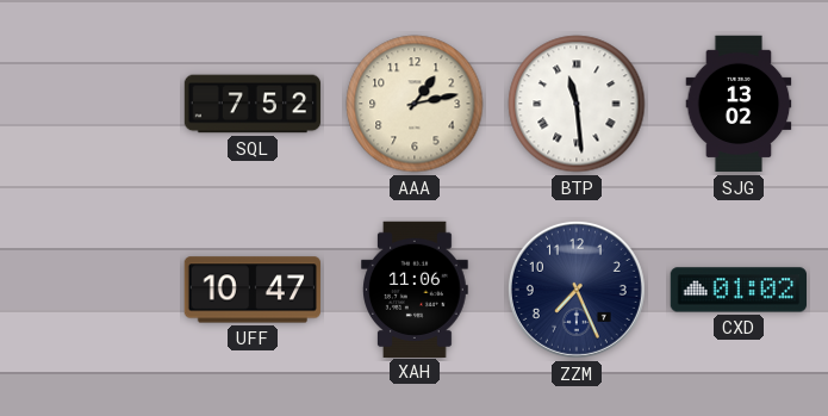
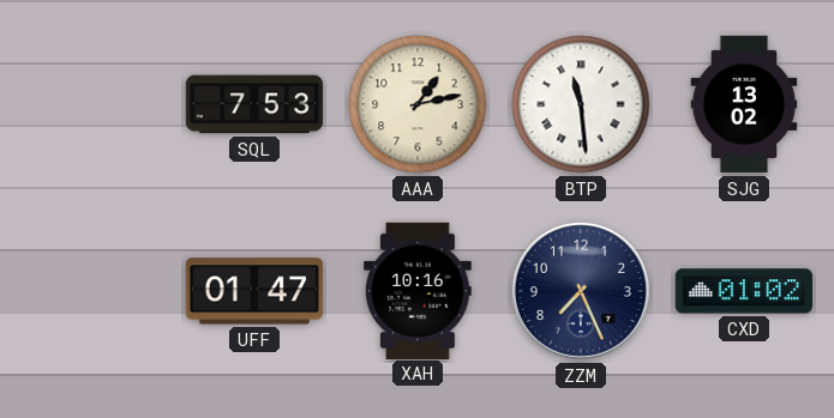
SQL: 7:52 -> 7:53
UFF: 10:47 -> 01:47
XAH: 11:06 -> 10:16
